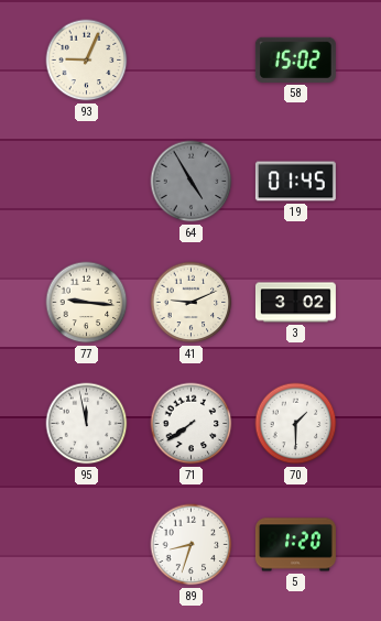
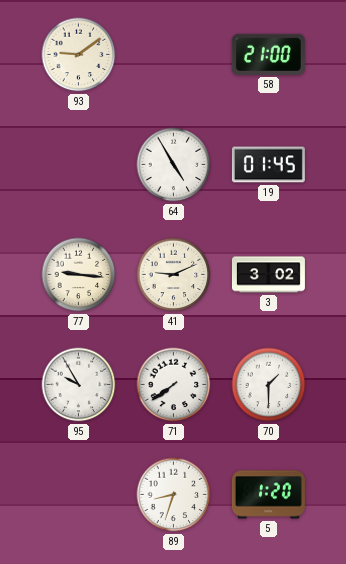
93: 9:04 -> 9:09
58: 15:02 -> 21:00
64 dial: grey -> white
95: 11:58 -> 9:55
